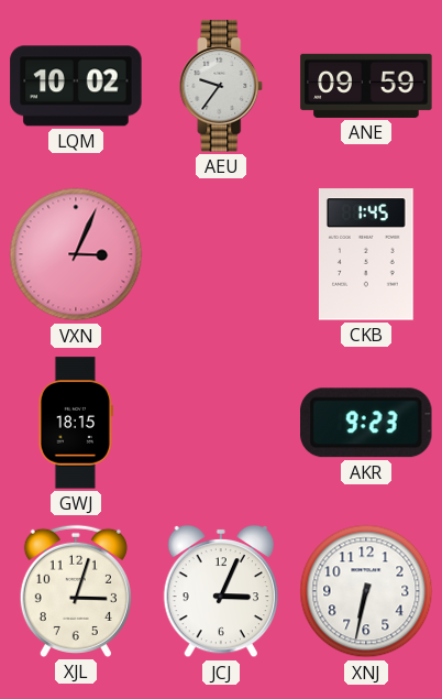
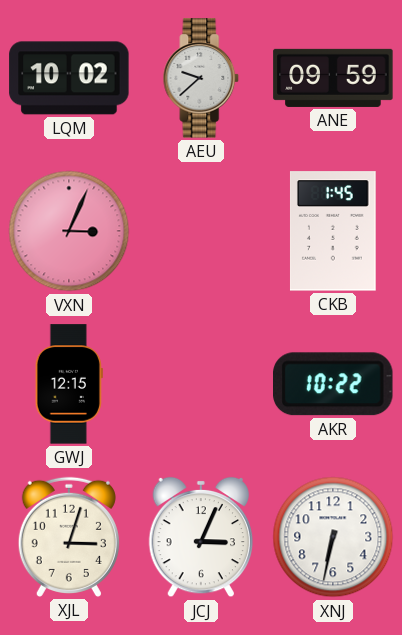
AEU: 9:36 -> 9:38
GWJ: 18:15 -> 12:15
AKR: 9:23 -> 10:22
